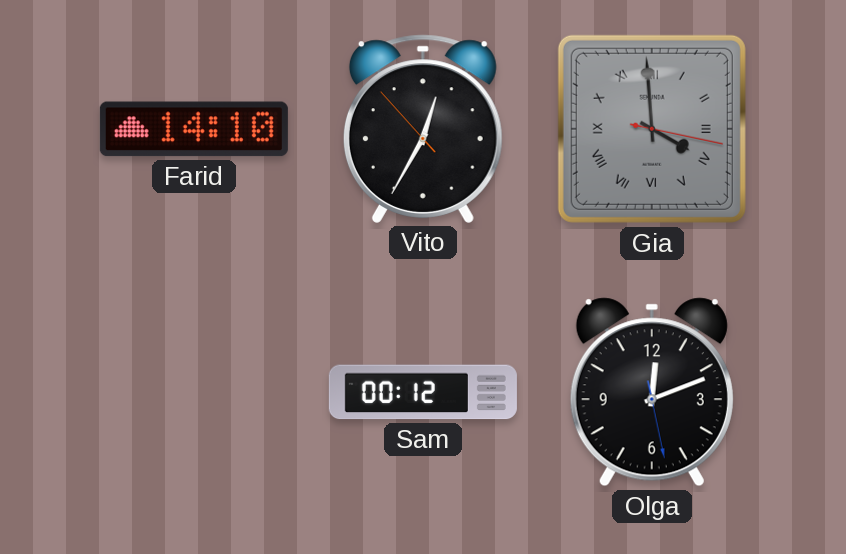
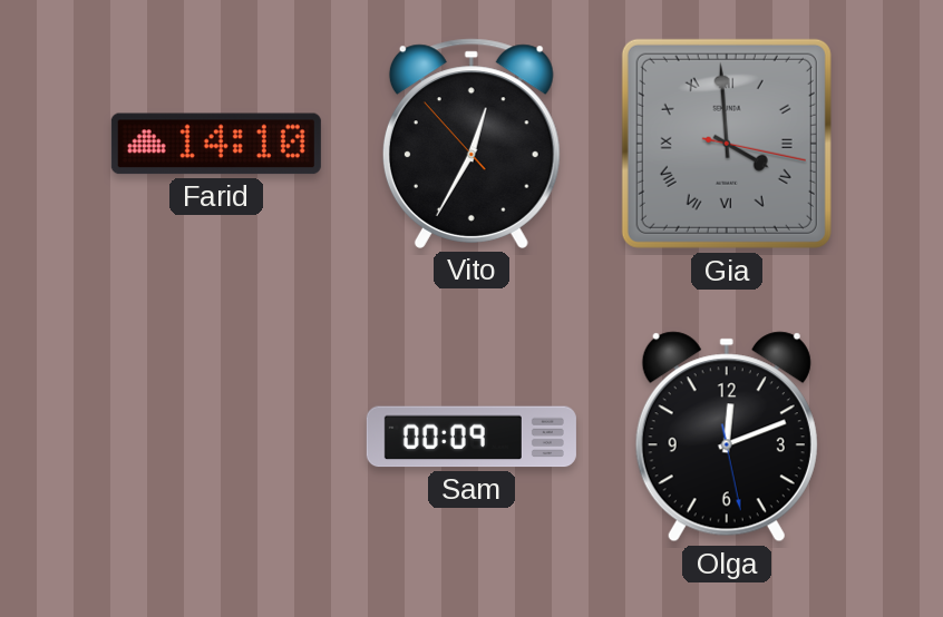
Sam: 00:12 -> 00:09
